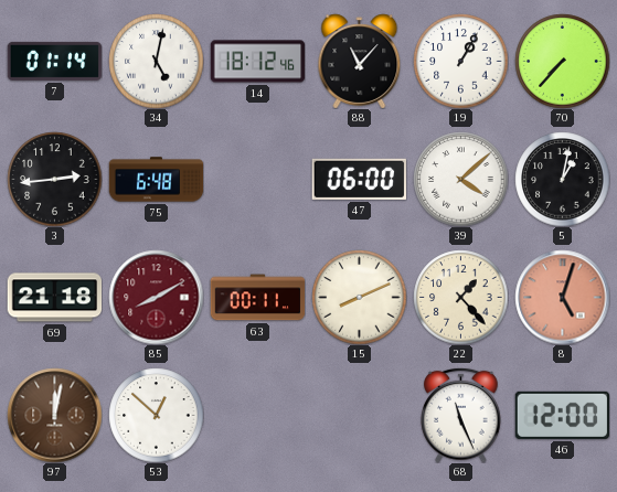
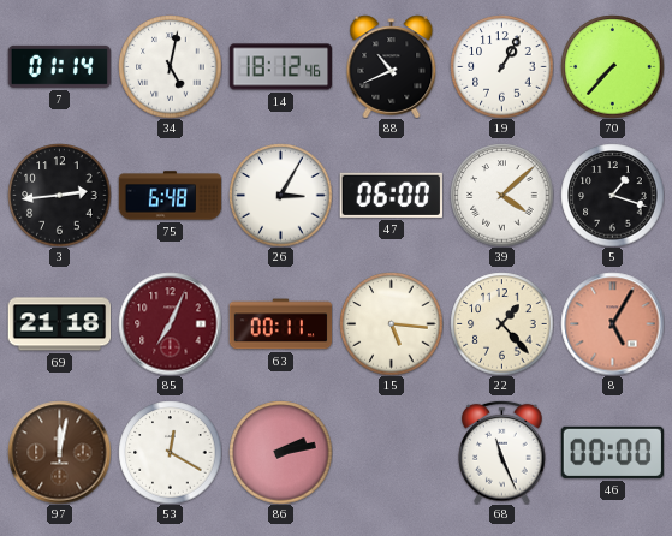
88: 11:07 -> 10:41
26: none -> 3:05
5: 1:02 -> 1:18
85: 8:10 -> 7:04
15: 8:11 -> 5:16
8: 5:03 -> 5:05
53: 12:52 -> 12:20
86: none -> 2:13
46: 12:00 -> 00:00
